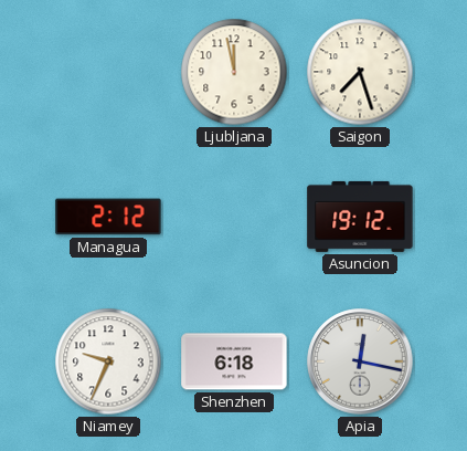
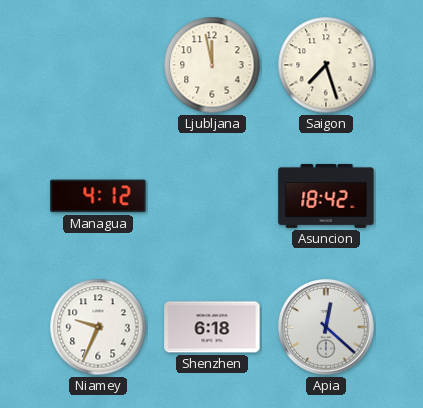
Managua: 2:12 -> 4:12
Asuncion: 19:12 -> 18:42
Apia: 12:17 -> 12:22
